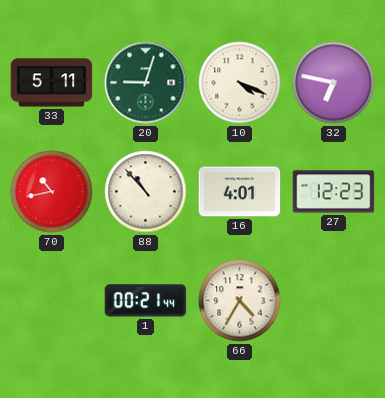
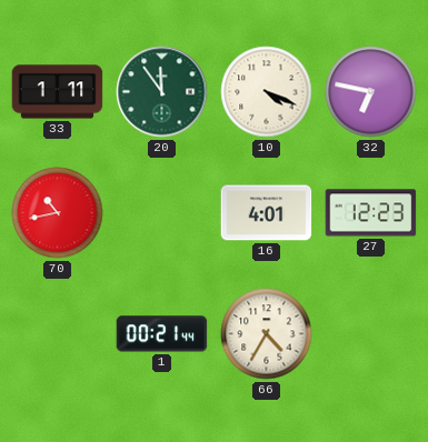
33: 5:11 -> 1:11
20: 9:03 -> 11:54
88: 10:53 -> none
